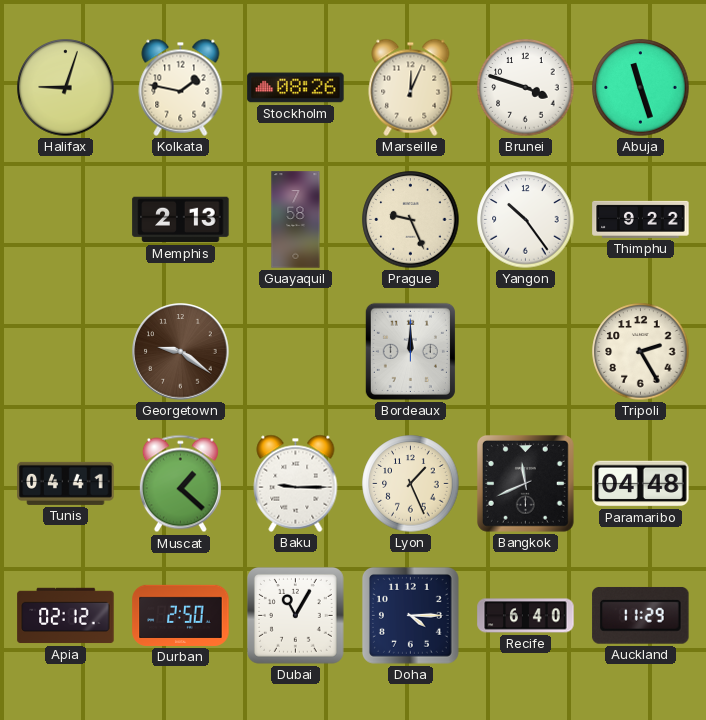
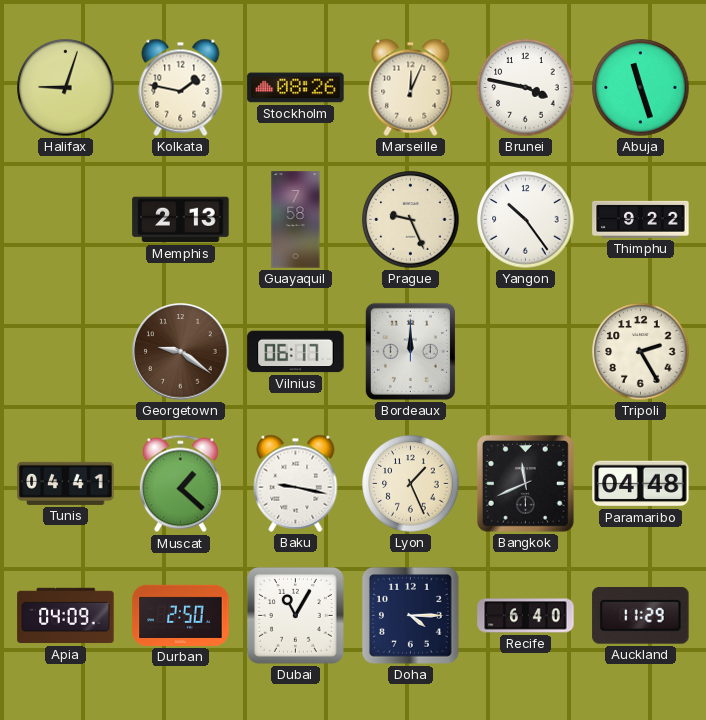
Brunei: 3:48 -> 3:47
Vilnius: none -> 06:17
Baku: 9:15 -> 9:17
Apia: 02:12 -> 04:09
